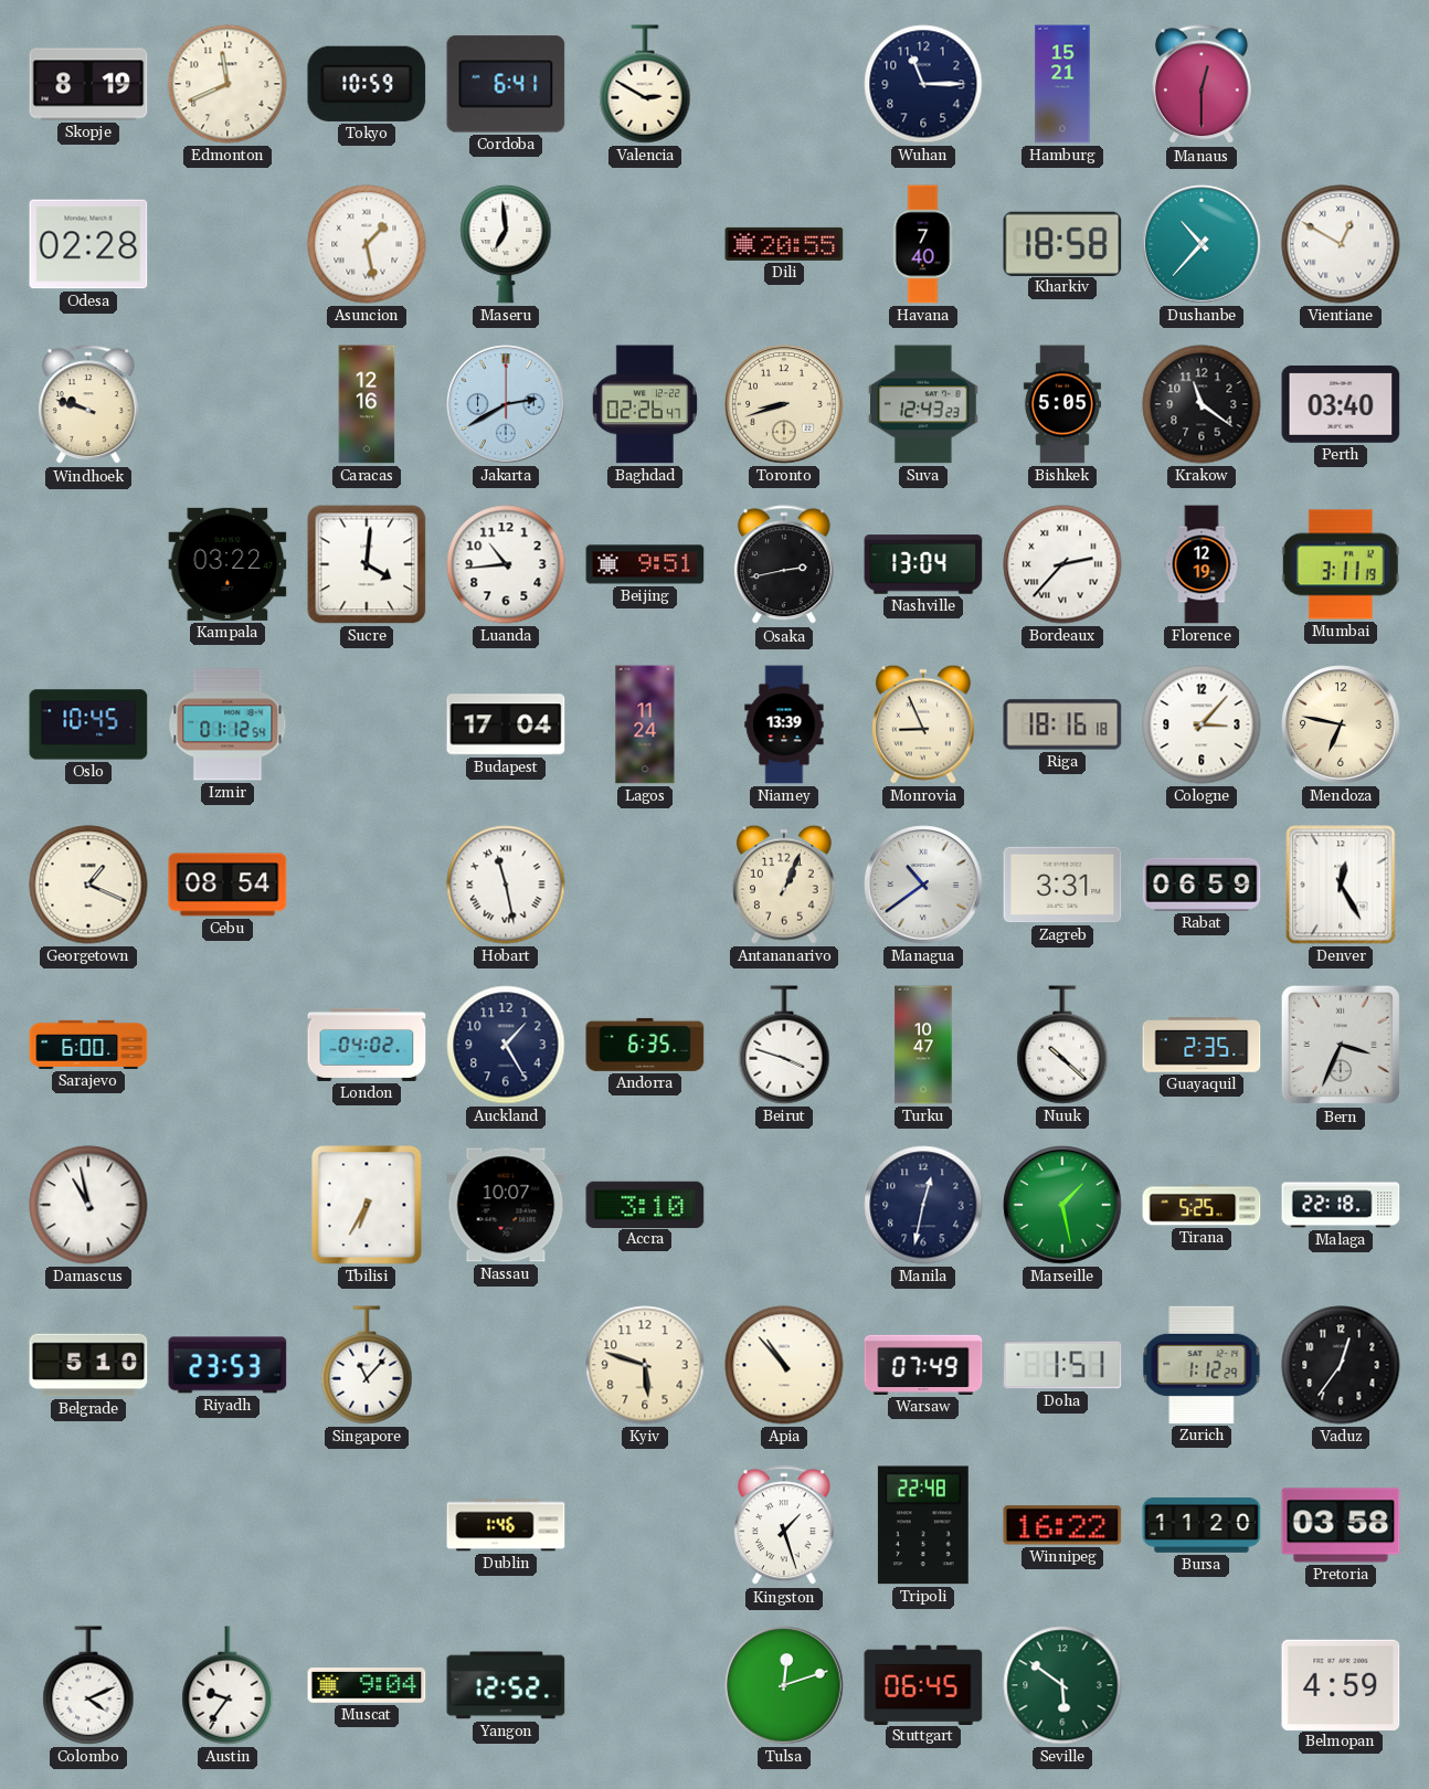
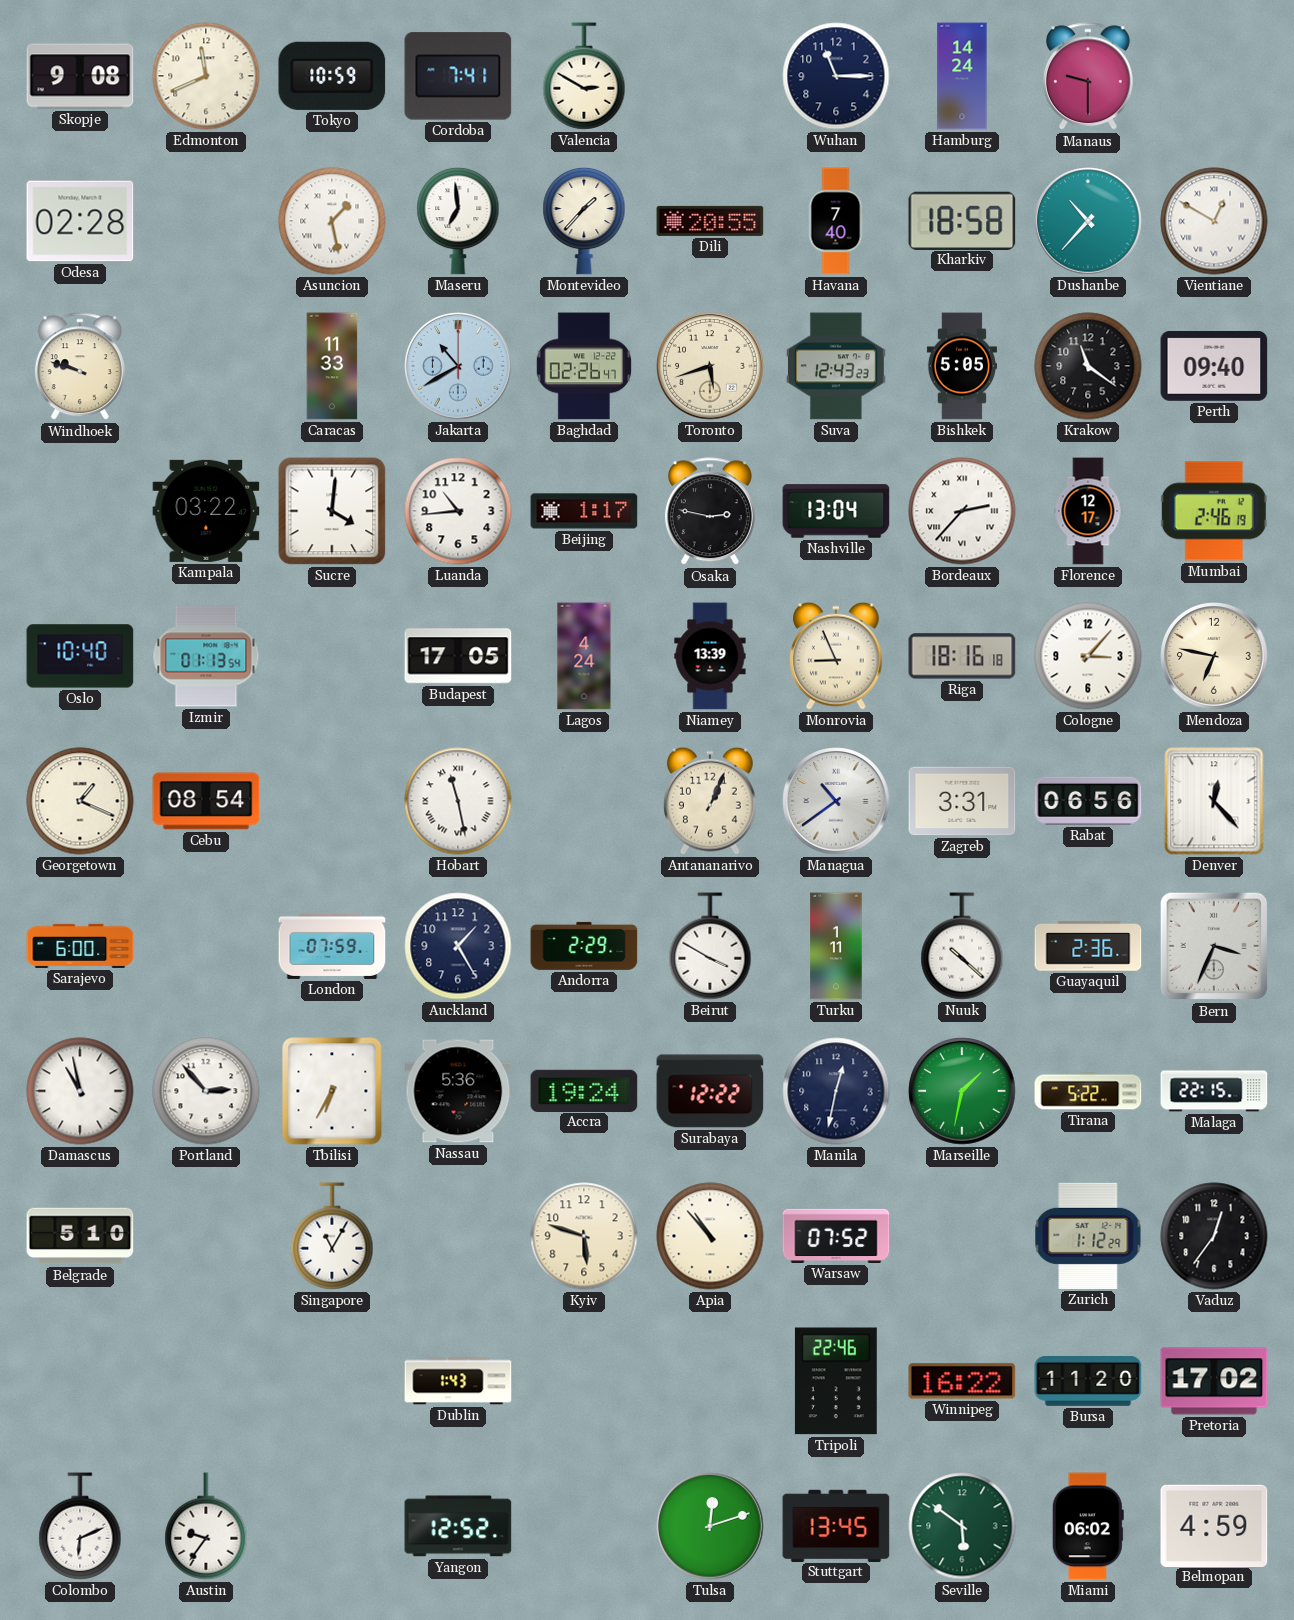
Skopje: 8:19 -> 9:08
Cordoba: 6:41 -> 7:41
Hamburg: 15:21 -> 14:24
Manaus: 12:30 -> 9:30
Montevideo: none -> 1:37
Caracas: 12:16 -> 11:33
Jakarta: 2:40 -> 10:40
Toronto: 8:42 -> 5:42
Perth: 03:40 -> 09:40
Beijing: 9:51 -> 1:17
Osaka: 2:43 -> 2:47
Florence: 12:19 -> 12:17
Mumbai: 3:11 -> 2:46
Oslo: 10:45 -> 10:40
Izmir: 01:12 -> 01:13
Budapest: 17:04 -> 17:05
Lagos: 11:24 -> 4:24
Rabat: 06:59 -> 06:56
Denver: 12:25 -> 12:23
London: 04:02 -> 07:59
Andorra: 6:35 -> 2:29
Beirut: 3:48 -> 3:50
Turku: 10:47 -> 1:11
Guayaquil: 2:35 -> 2:36
Portland: none -> 2:53
Nassau: 10:07 -> 5:36
Accra: 3:10 -> 19:24
Surabaya: none -> 12:22
Marseille: 1:28 -> 1:32
Tirana: 5:25 -> 5:22
Malaga: 22:18 -> 22:15
Riyadh: 23:53 -> none
Singapore: 11:07 -> 11:05
Warsaw: 07:49 -> 07:52
Doha: 1:51 -> none
Dublin: 1:46 -> 1:43
Kingston: 1:27 -> none
Tripoli: 22:48 -> 22:46
Pretoria: 03:58 -> 17:02
Colombo: 4:11 -> 6:11
Muscat: 9:04 -> none
Stuttgart: 06:45 -> 13:45
Miami: none -> 06:02
